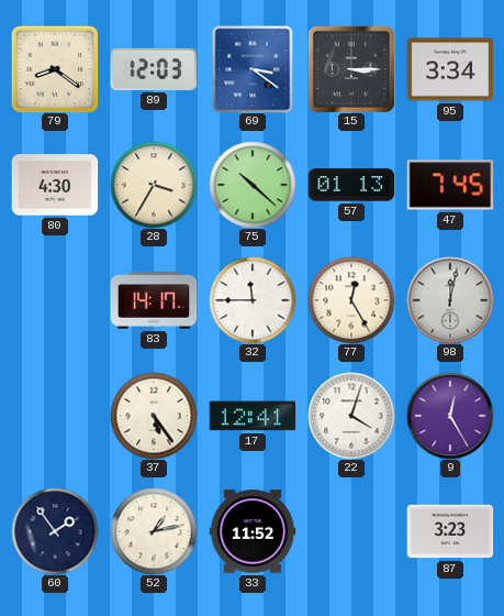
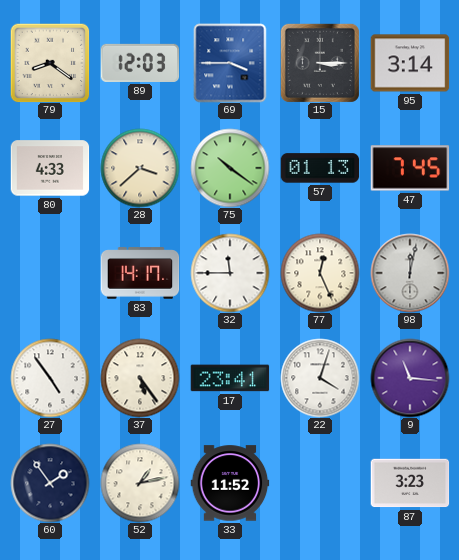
69: 3:21 -> 3:45
95: 3:34 -> 3:14
80: 4:30 -> 4:33
28: 3:35 -> 3:38
75: 10:22 -> 10:21
77: 12:25 -> 12:26
27: none -> 4:54
17: 12:41 -> 23:41
9: 12:25 -> 11:16
